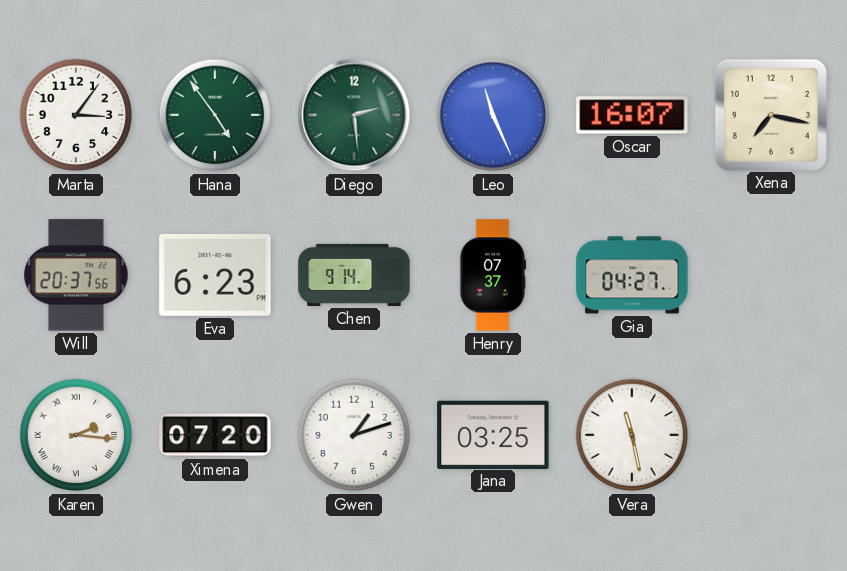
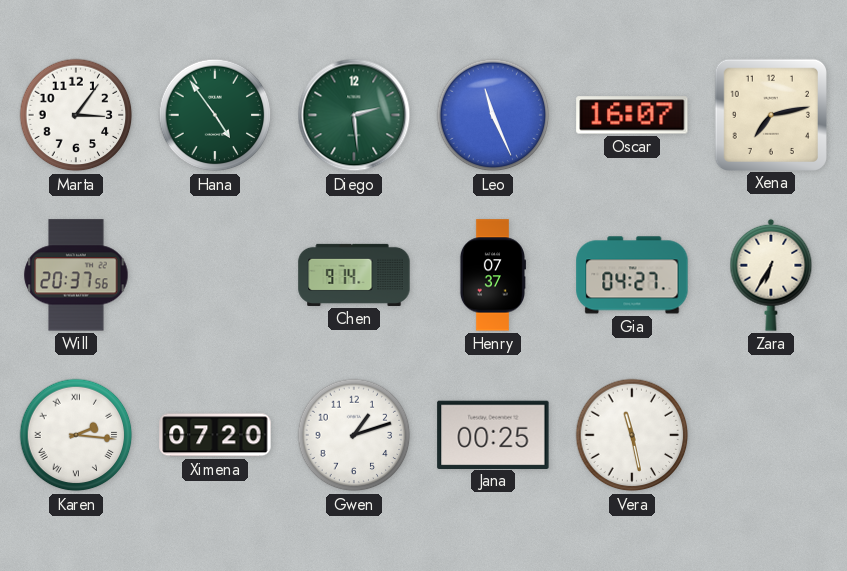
Xena: 7:17 -> 7:13
Eva: 6:23 -> none
Zara: none -> 6:35
Jana: 03:25 -> 00:25
